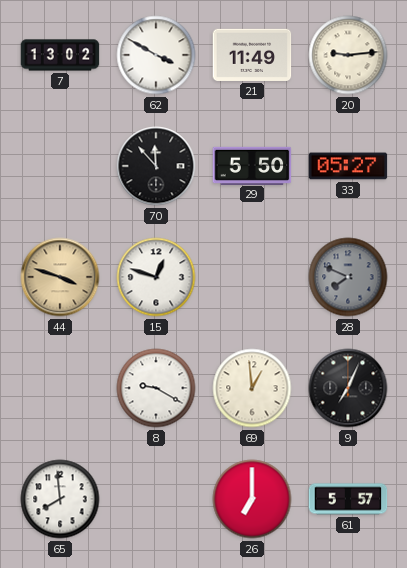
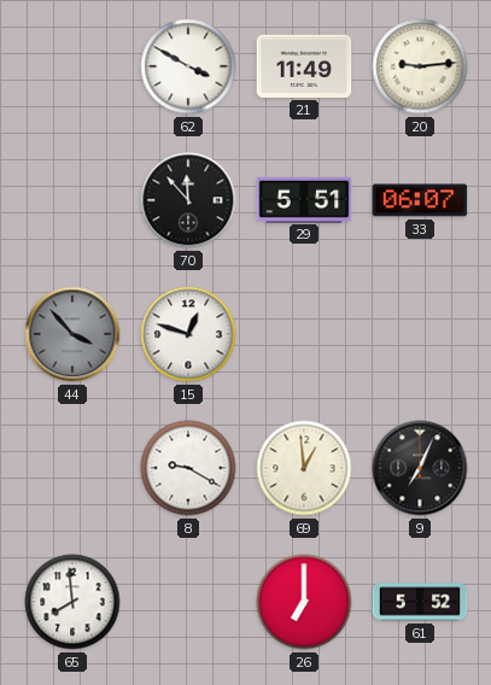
7: 13:02 -> none
29: 5:50 -> 5:51
33: 05:27 -> 06:07
44: 3:48 -> 3:53
44 dial: champagne -> grey
28: 7:49 -> none
61: 5:57 -> 5:52
